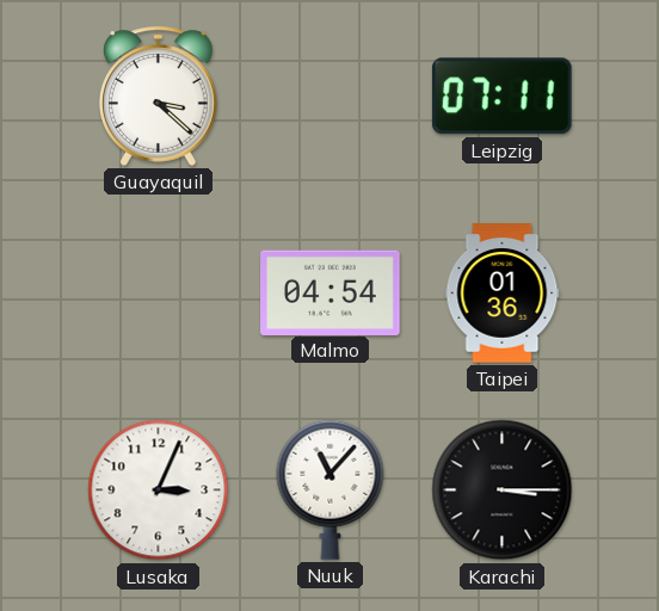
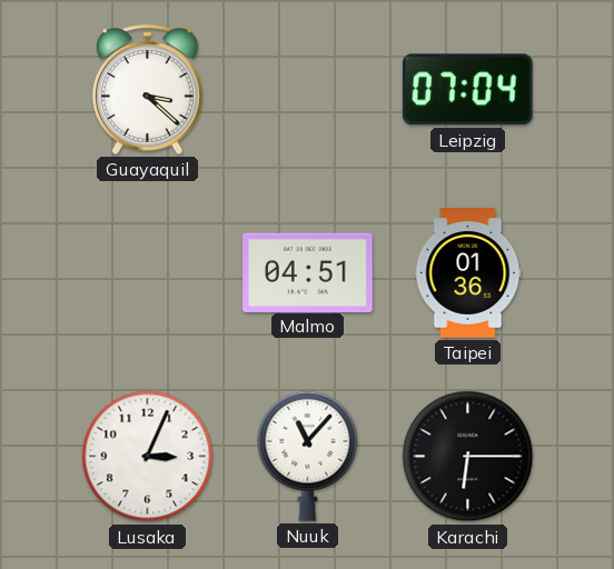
Leipzig: 07:11 -> 07:04
Malmo: 04:54 -> 04:51
Karachi: 3:15 -> 6:15
